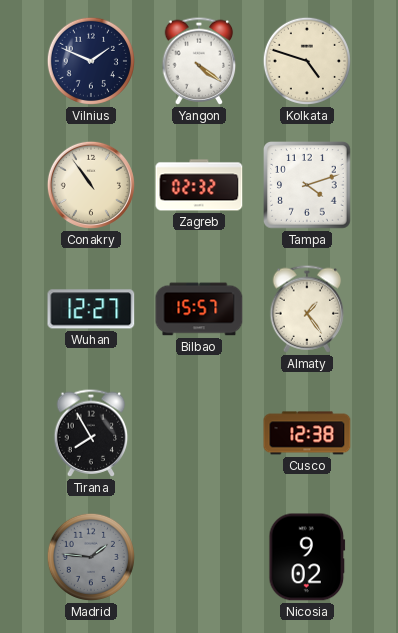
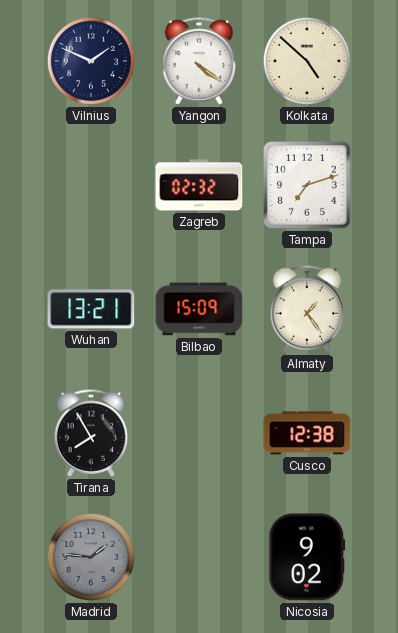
Kolkata: 4:48 -> 4:52
Conakry: 10:54 -> none
Tampa: 4:12 -> 7:12
Wuhan: 12:27 -> 13:21
Bilbao: 15:57 -> 15:09
